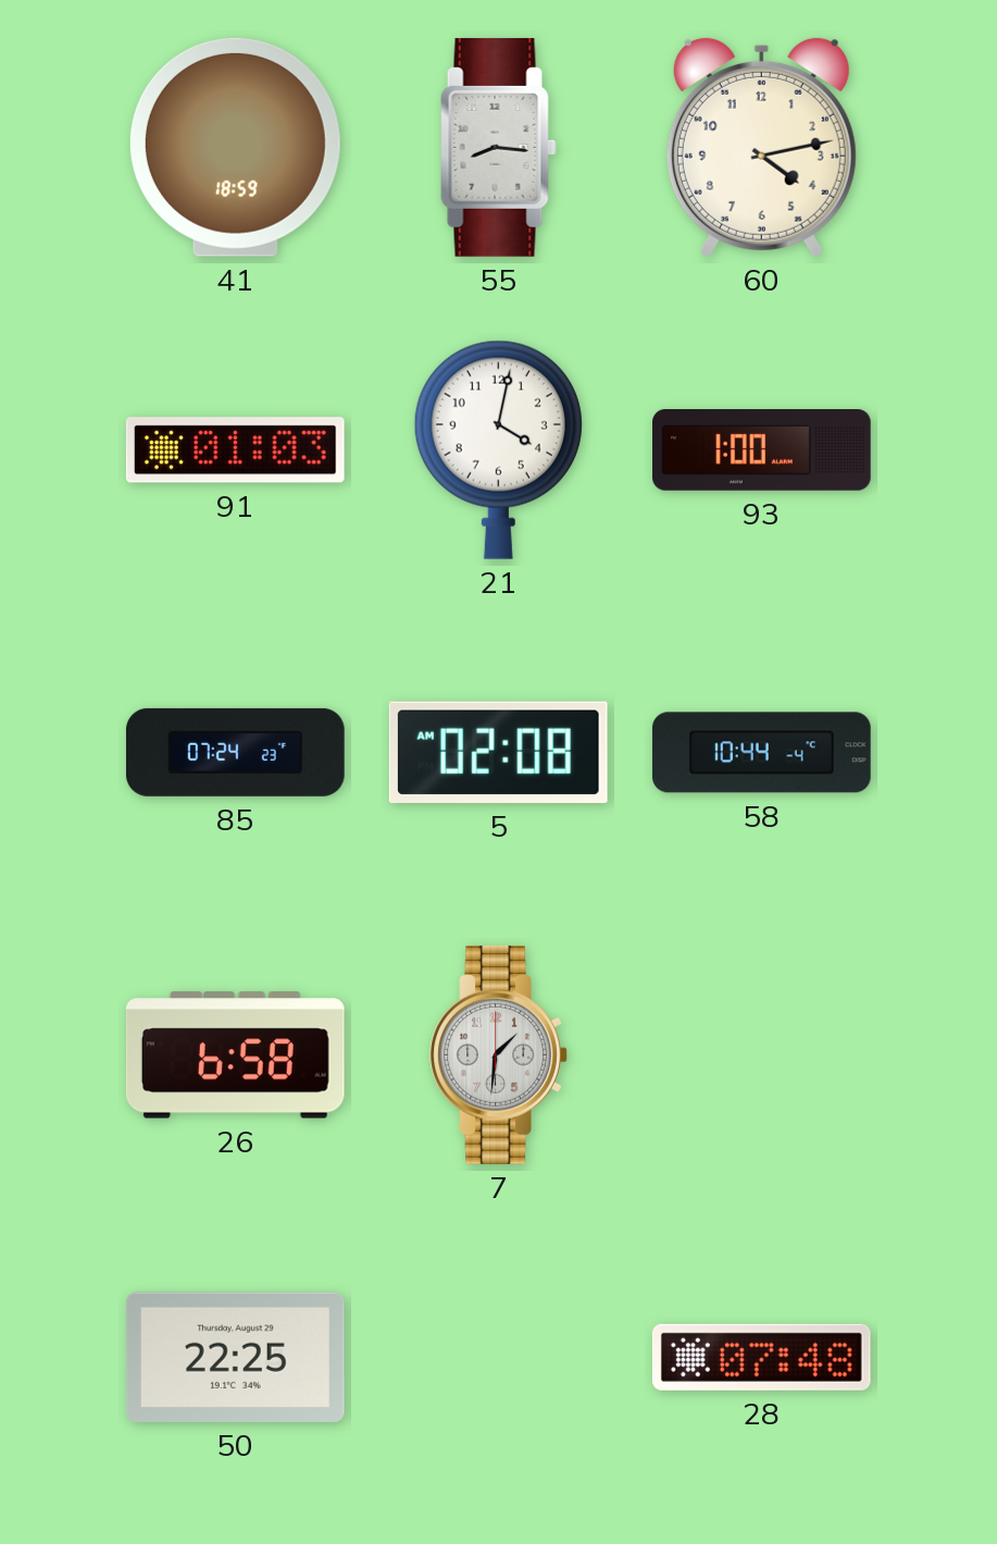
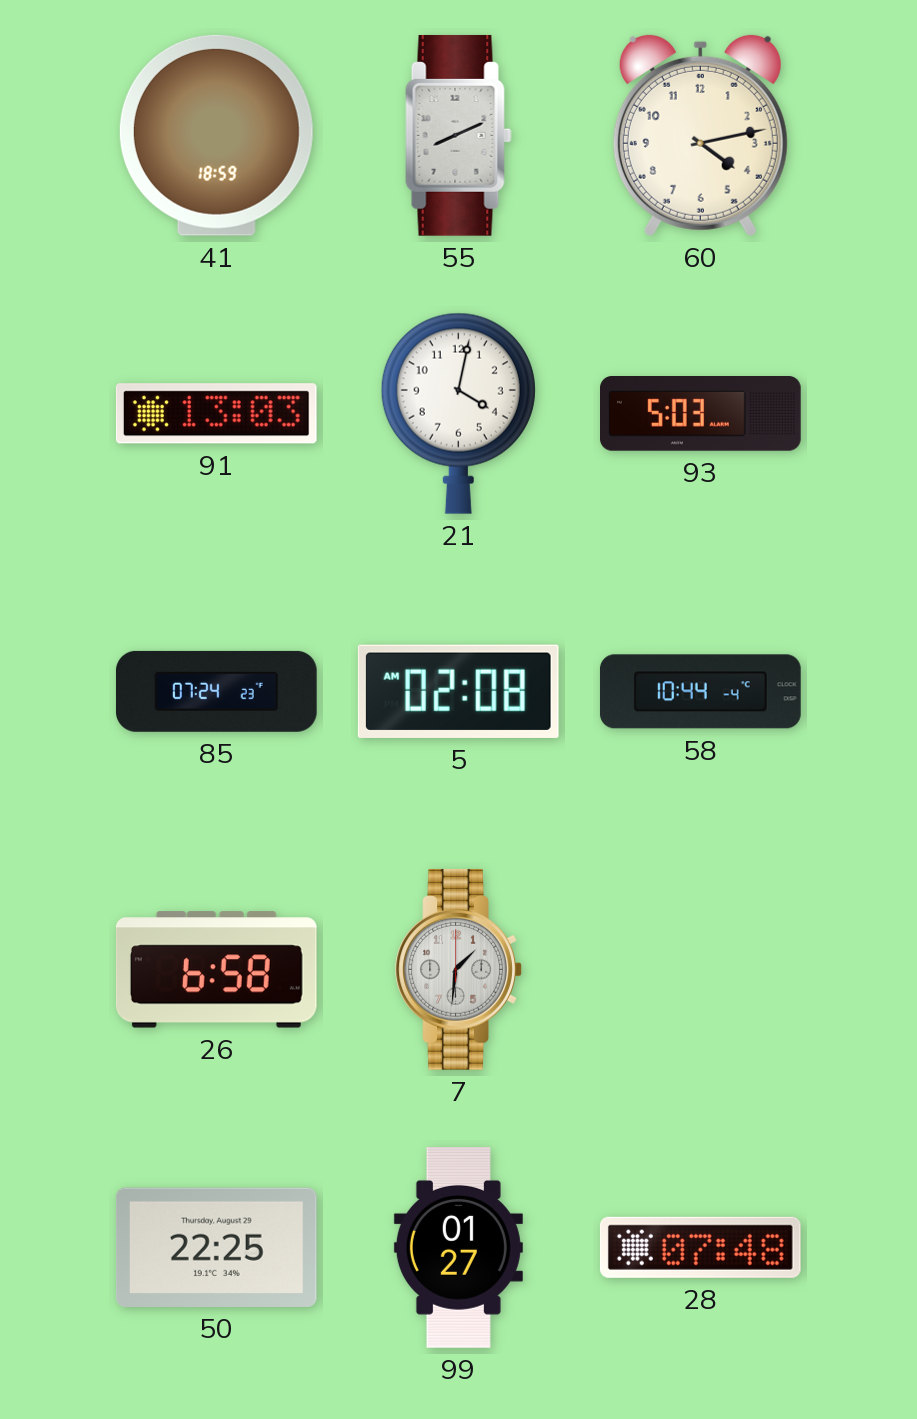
55: 8:16 -> 8:11
91: 01:03 -> 13:03
93: 1:00 -> 5:03
99: none -> 01:27
